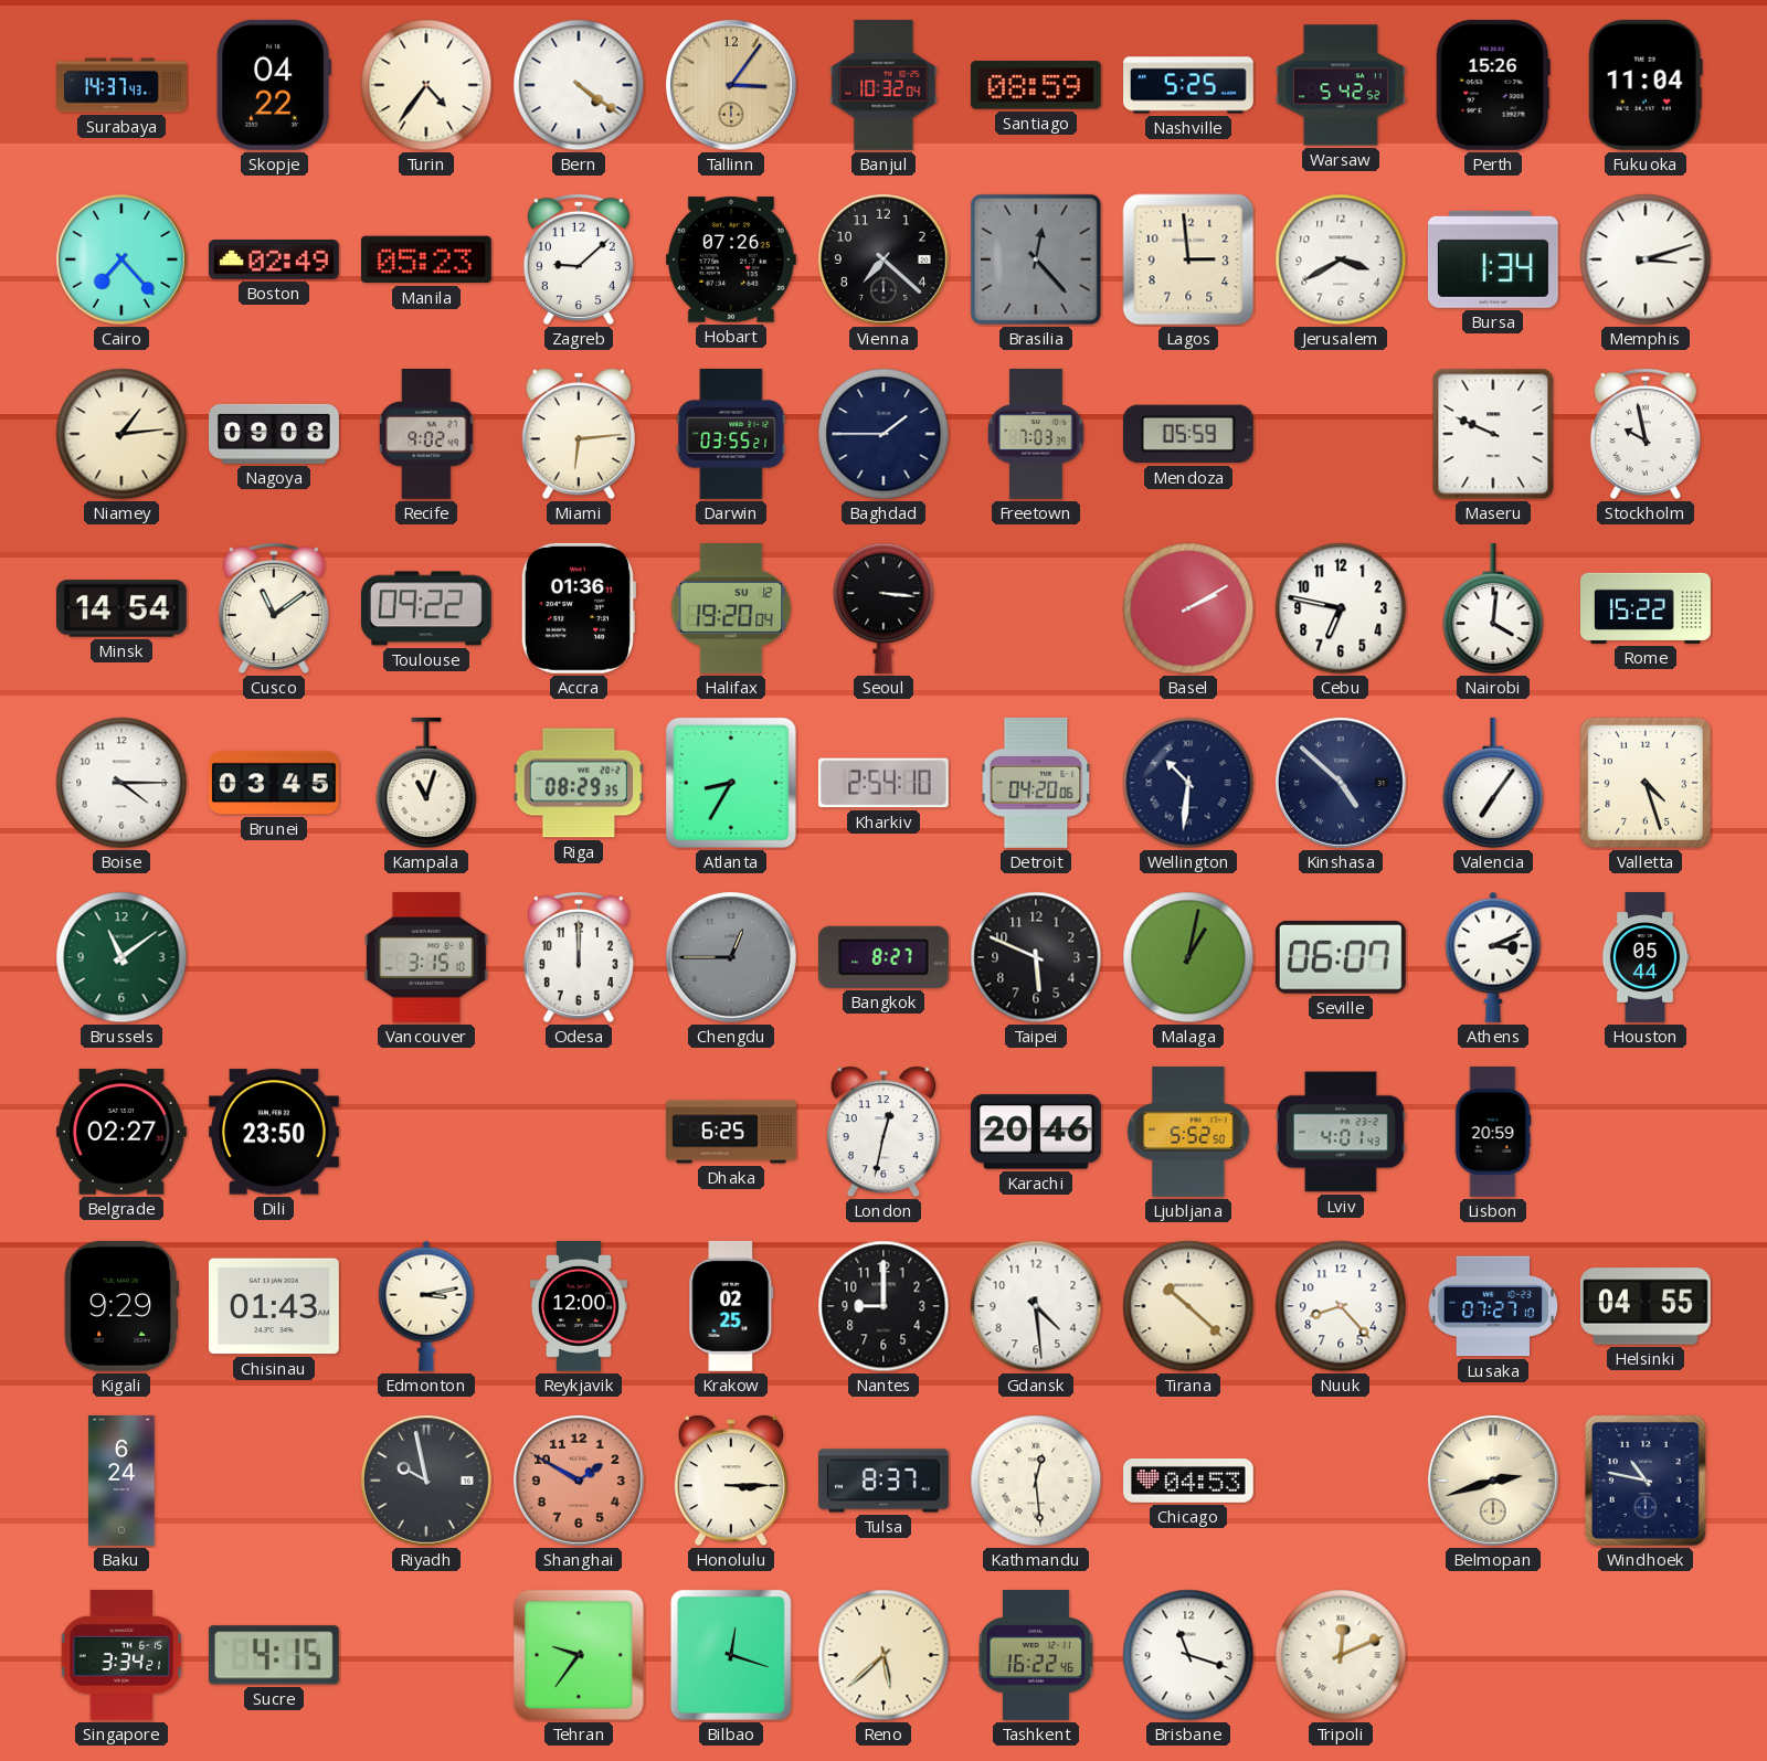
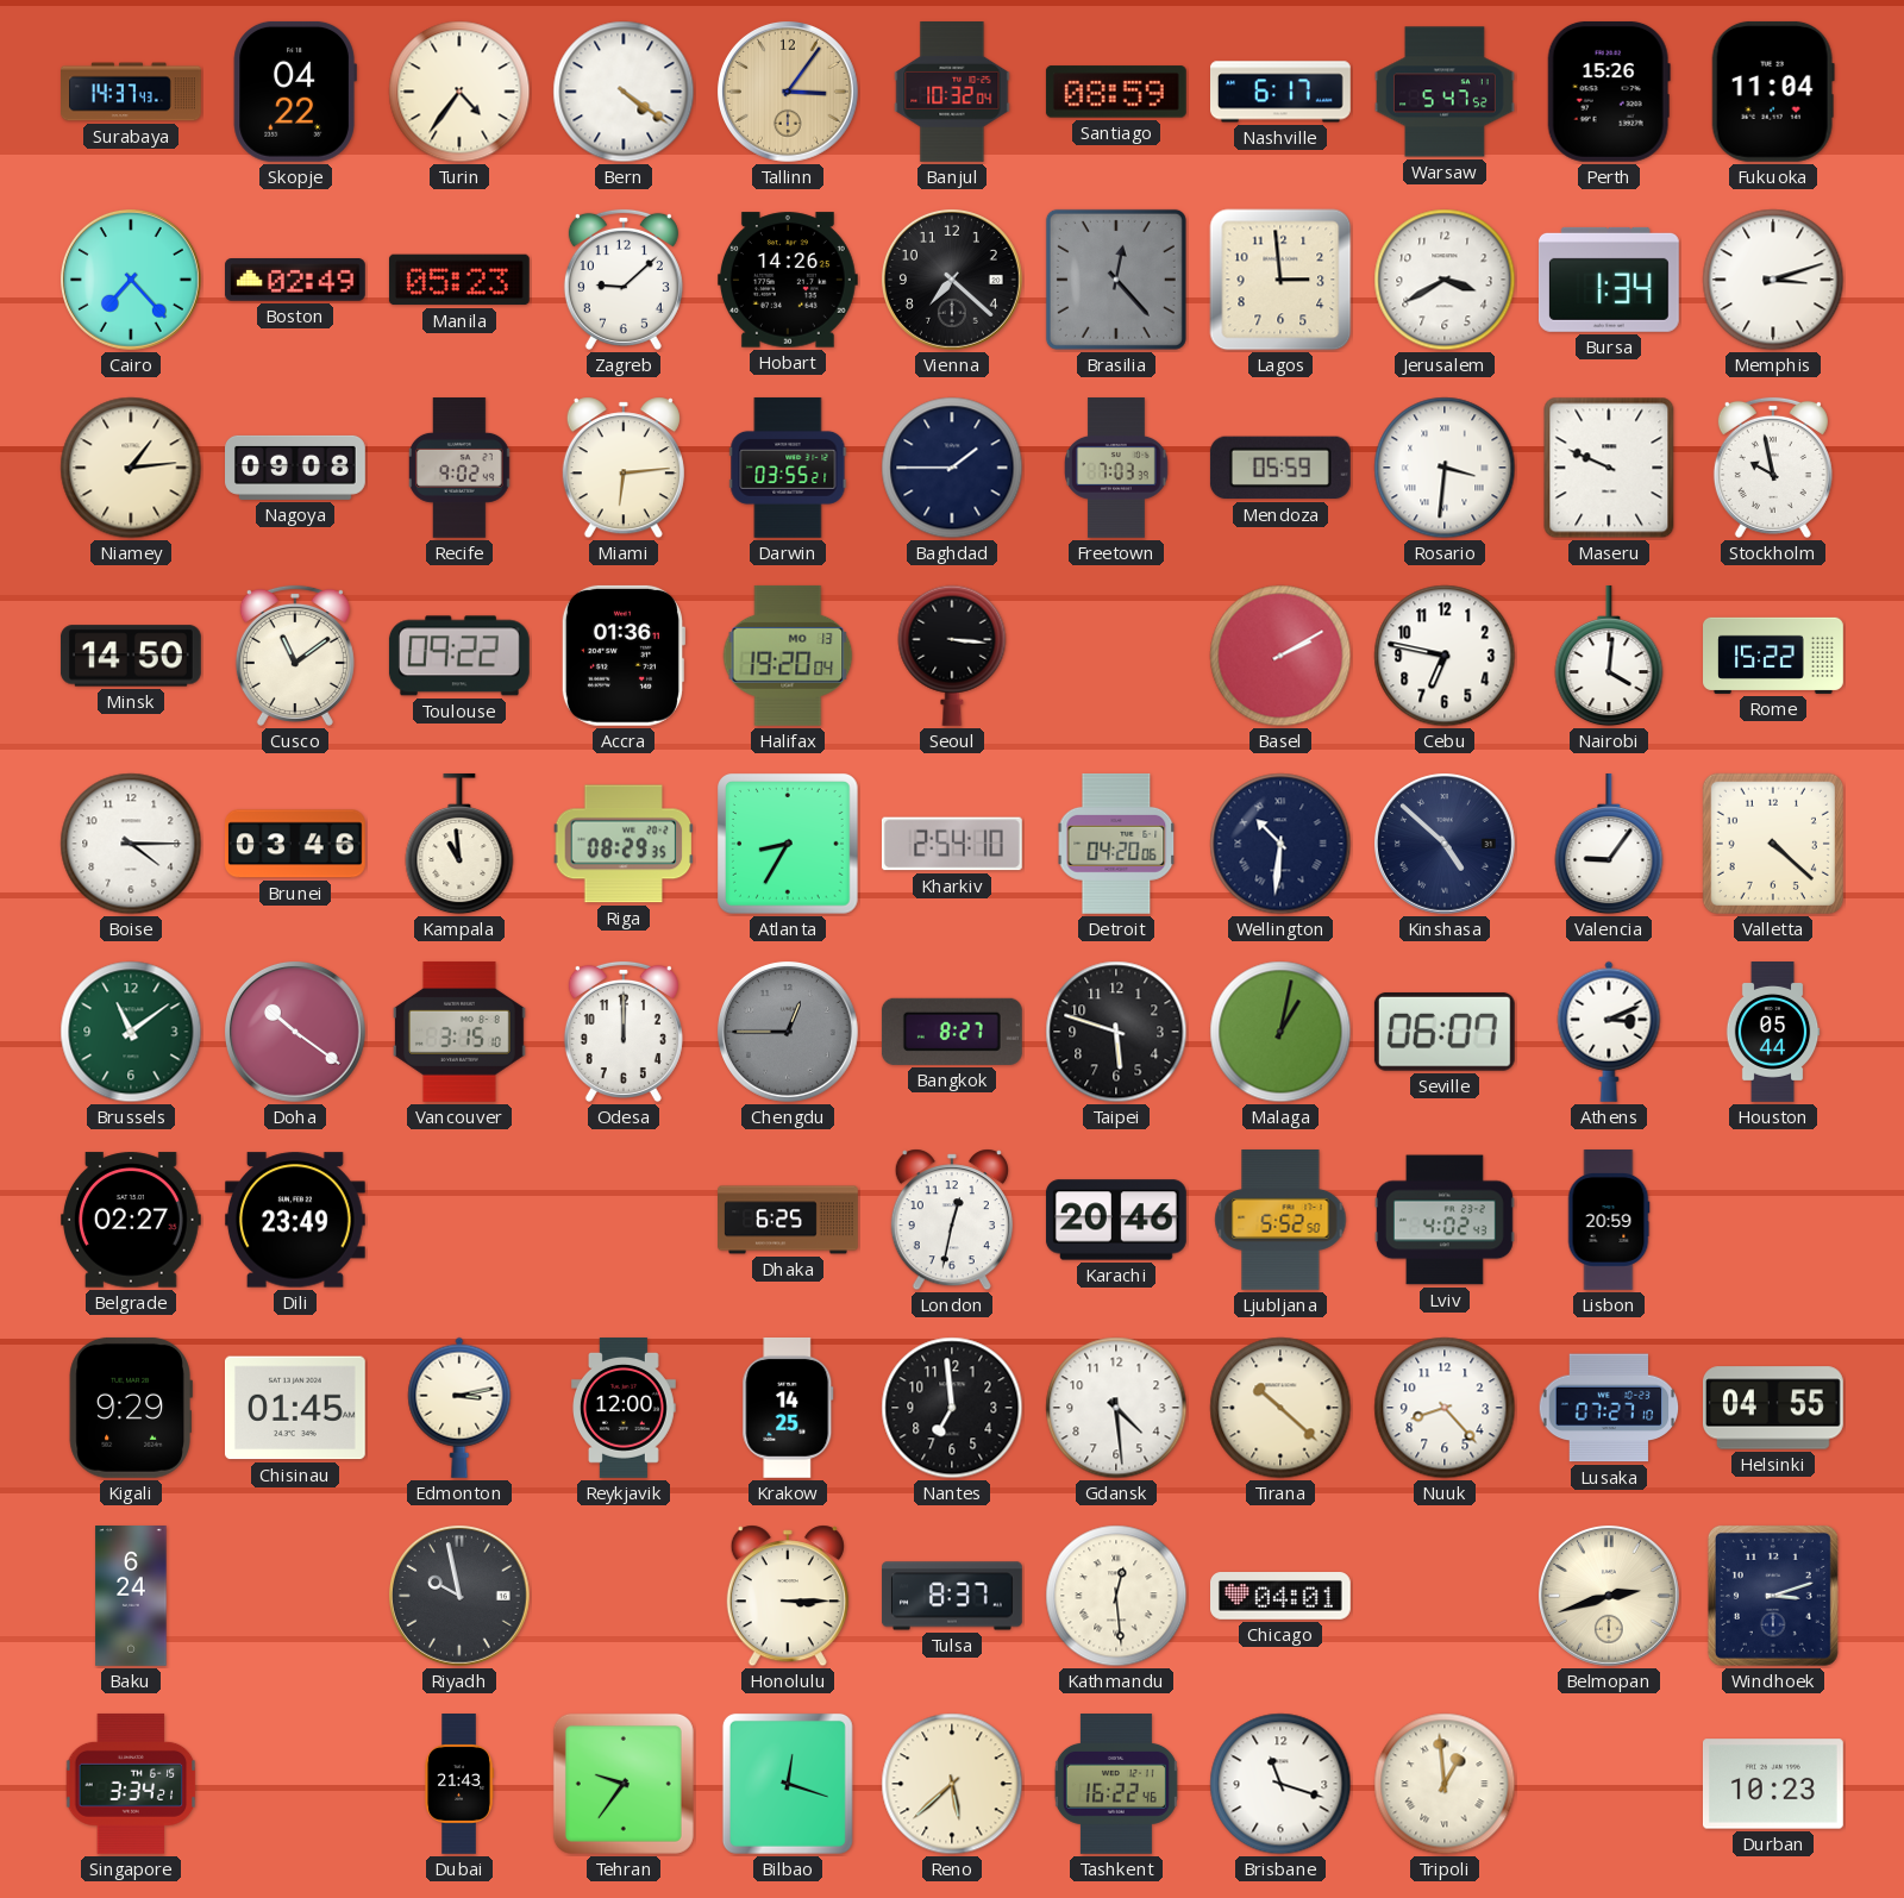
Nashville: 5:25 -> 6:17
Warsaw: 5:42 -> 5:47
Hobart: 07:26 -> 14:26
Rosario: none -> 3:31
Minsk: 14:54 -> 14:50
Halifax date: SU 12 -> MO 13
Brunei: 03:45 -> 03:46
Kampala: 11:03 -> 10:59
Valencia: 7:06 -> 9:06
Valletta: 4:27 -> 4:22
Doha: none -> 10:21
Taipei: 5:49 -> 5:48
Dili: 23:50 -> 23:49
Lviv: 4:01 -> 4:02
Chisinau: 01:43 -> 01:45
Krakow: 02:25 -> 14:25
Nantes: 9:00 -> 6:59
Shanghai: 1:50 -> none
Chicago: 04:53 -> 04:01
Windhoek: 10:47 -> 3:12
Sucre: 4:15 -> none
Dubai: none -> 21:43
Tripoli: 12:11 -> 12:59
Durban: none -> 10:23
